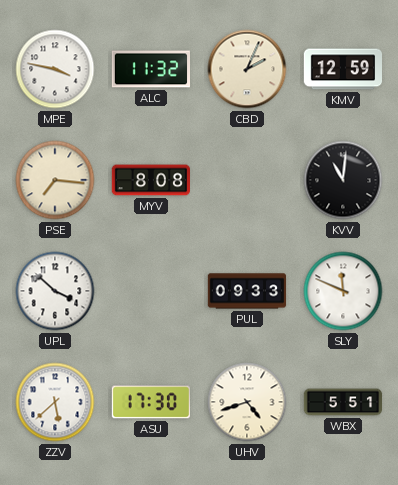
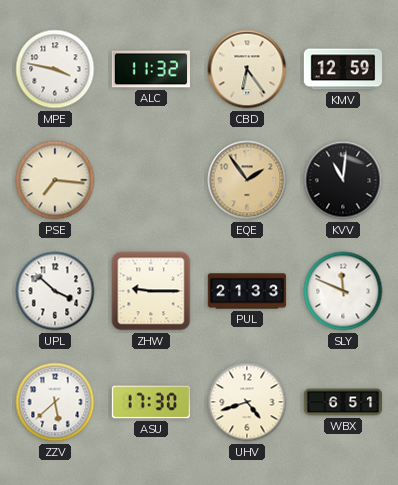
CBD: 2:04 -> 6:24
MYV: 8:08 -> none
EQE: none -> 1:54
ZHW: none -> 9:15
PUL: 09:33 -> 21:33
WBX: 5:51 -> 6:51
